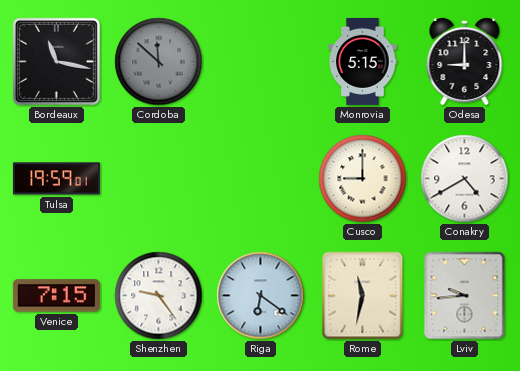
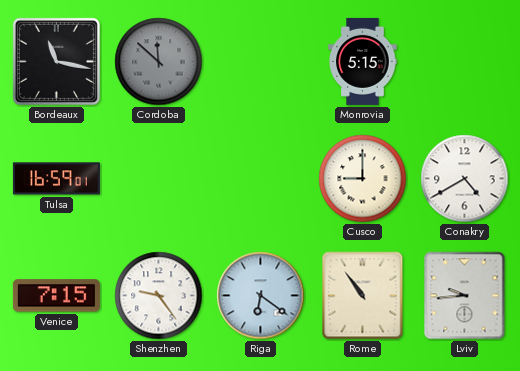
Odesa: 9:00 -> none
Tulsa: 19:59 -> 16:59
Rome: 11:32 -> 10:54
